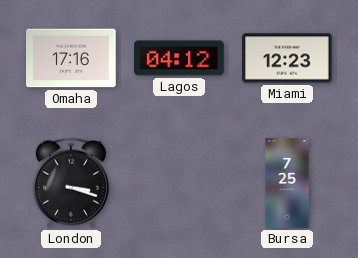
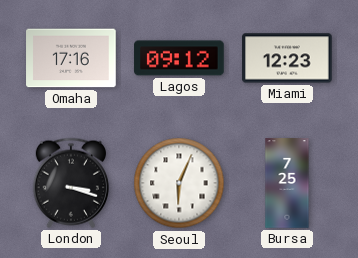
Lagos: 04:12 -> 09:12
Seoul: none -> 6:04
